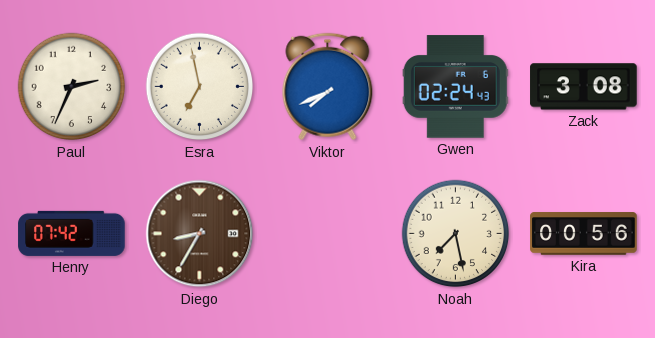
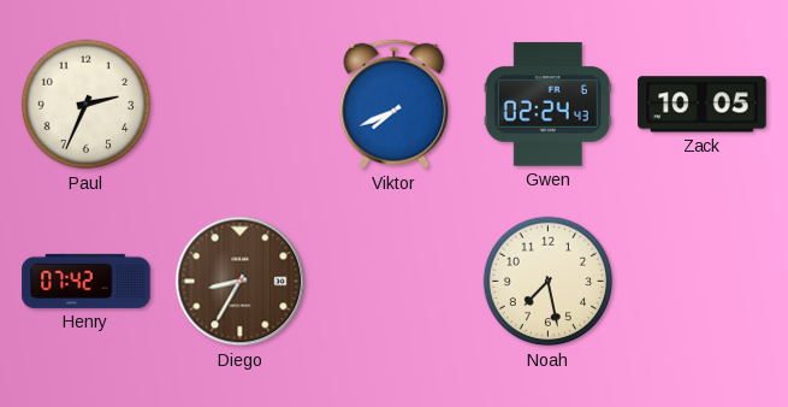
Esra: 6:58 -> none
Zack: 3:08 -> 10:05
Kira: 00:56 -> none
